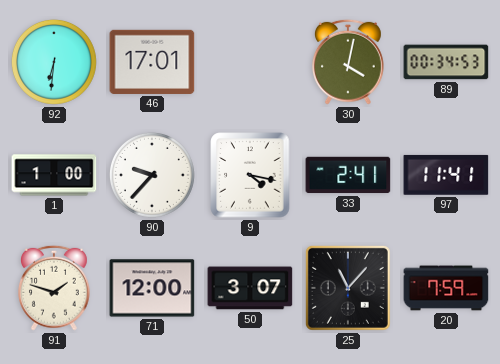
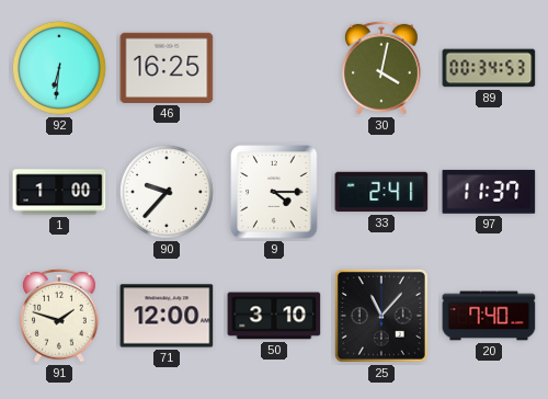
46: 17:01 -> 16:25
9: 4:17 -> 4:15
97: 11:41 -> 11:37
50: 3:07 -> 3:10
20: 7:59 -> 7:40
